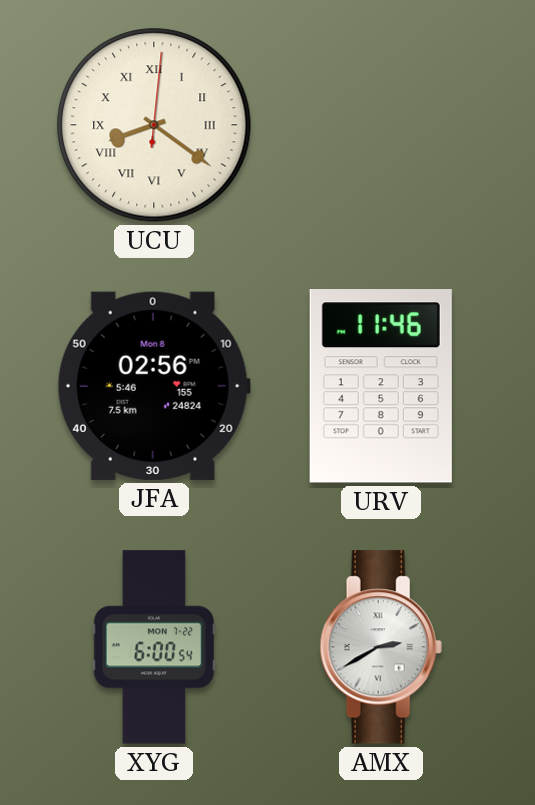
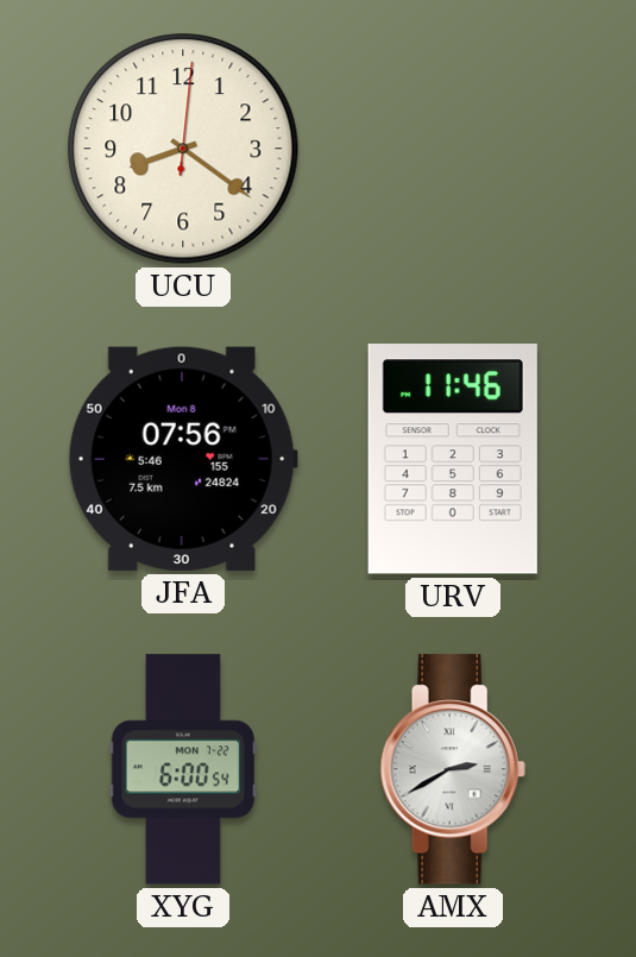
UCU numerals: Roman -> Arabic
JFA: 02:56 -> 07:56
